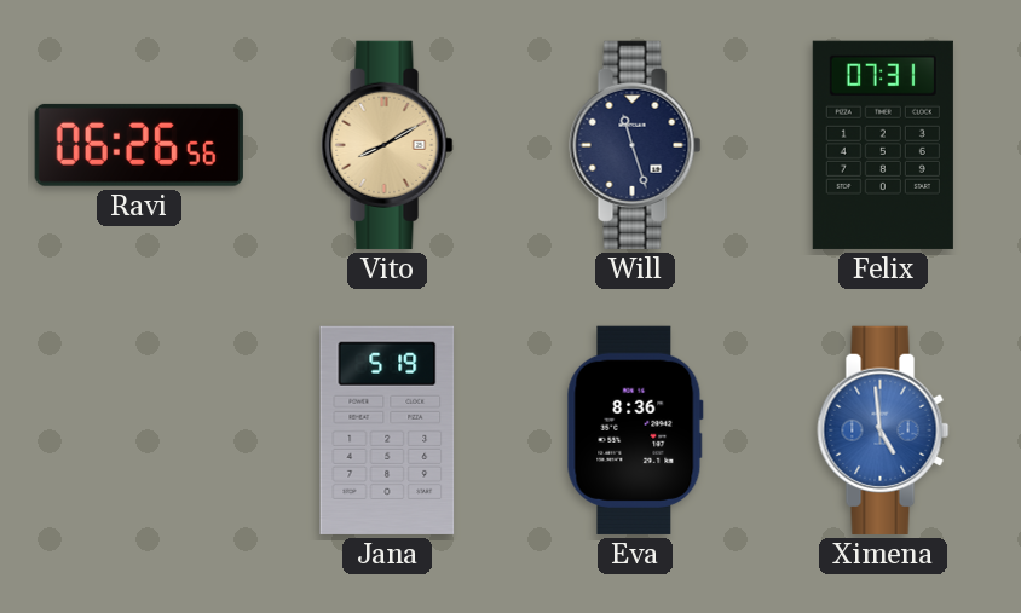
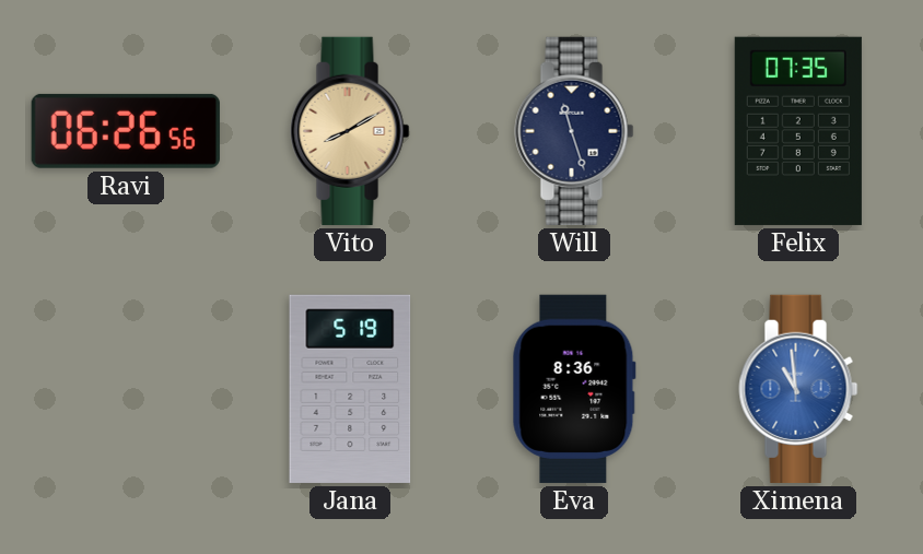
Felix: 07:31 -> 07:35
Ximena: 4:59 -> 10:59
